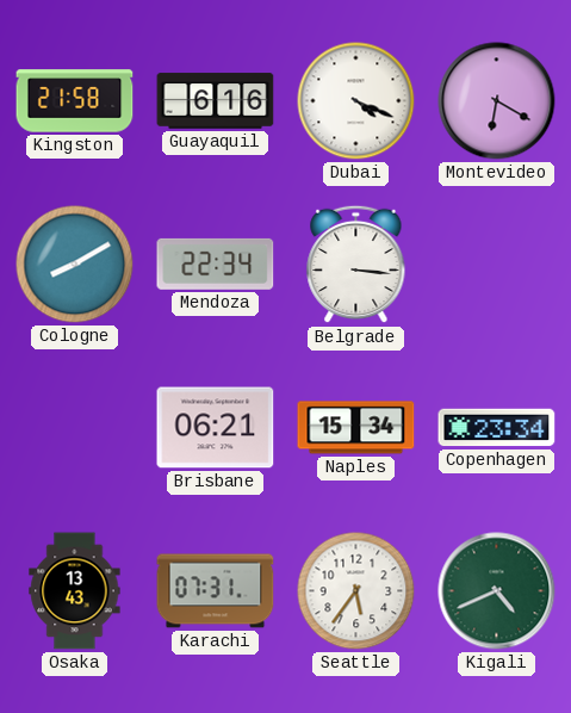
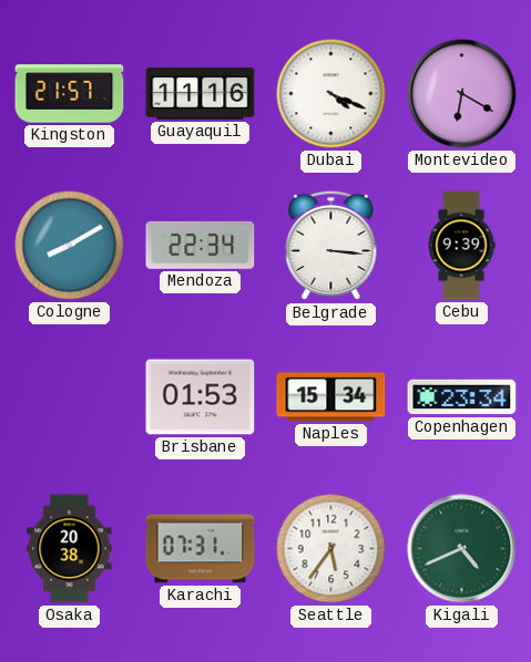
Kingston: 21:58 -> 21:57
Guayaquil: 6:16 -> 11:16
Cebu: none -> 9:39
Brisbane: 06:21 -> 01:53
Osaka: 13:43 -> 20:38
